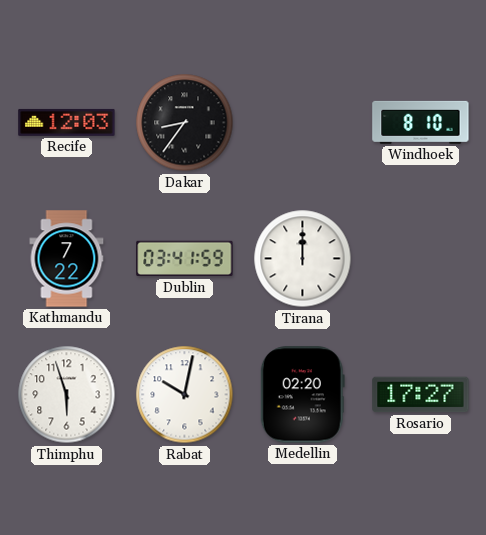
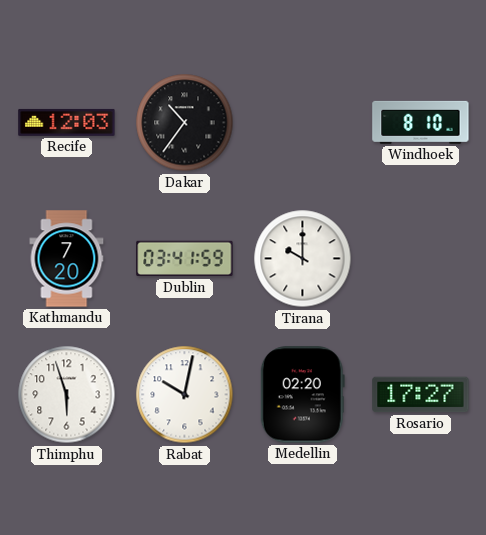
Dakar: 8:36 -> 10:36
Kathmandu: 7:22 -> 7:20
Tirana: 12:00 -> 10:00
